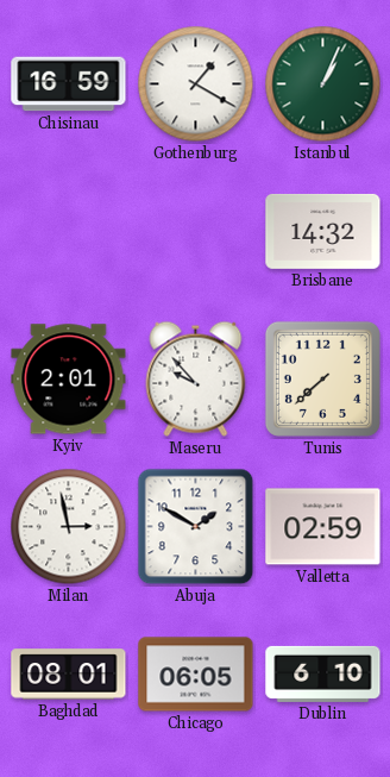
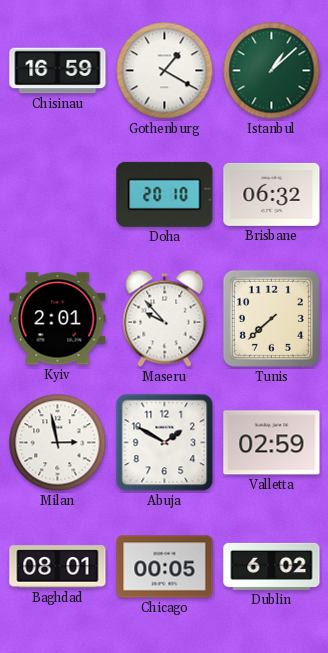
Istanbul: 1:04 -> 1:08
Doha: none -> 20:10
Brisbane: 14:32 -> 06:32
Chicago: 06:05 -> 00:05
Dublin: 6:10 -> 6:02
